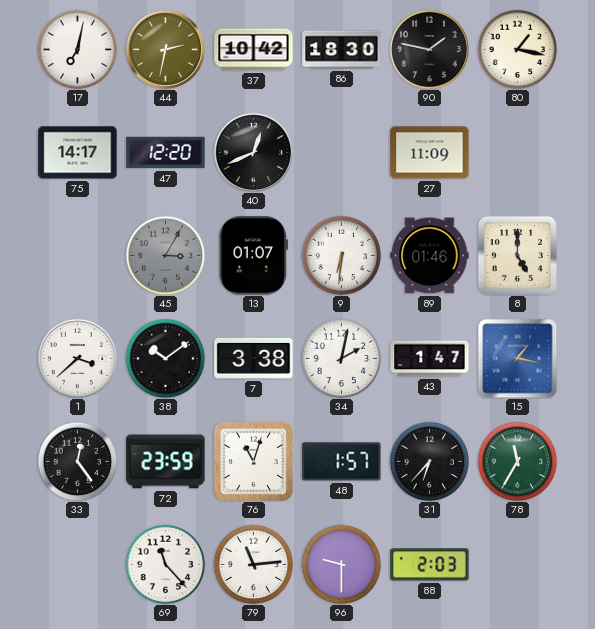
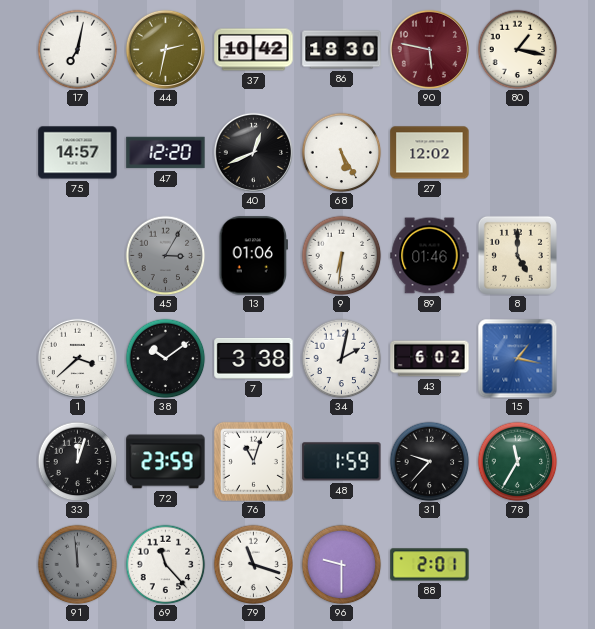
90: 1:47 -> 5:47
90 dial: black -> burgundy
75: 14:17 -> 14:57
68: none -> 5:25
27: 11:09 -> 12:02
13: 01:07 -> 01:06
43: 1:47 -> 6:02
33: 12:24 -> 12:03
48: 1:57 -> 1:59
31: 6:37 -> 9:37
91: none -> 11:59
79: 11:14 -> 11:18
88: 2:03 -> 2:01
